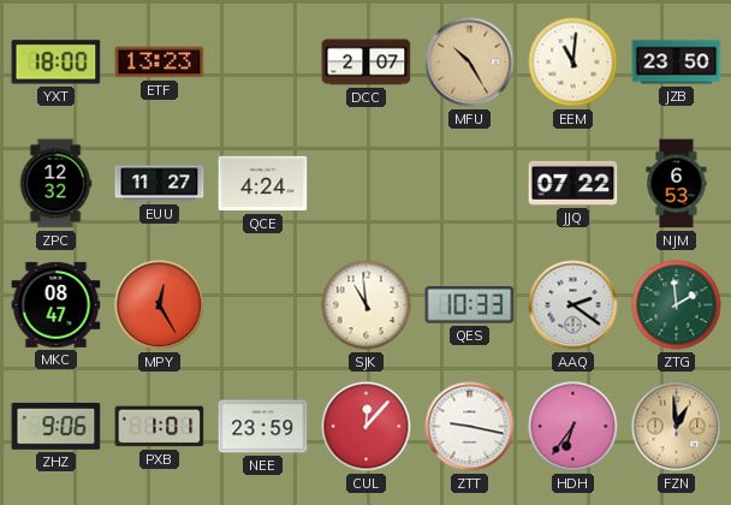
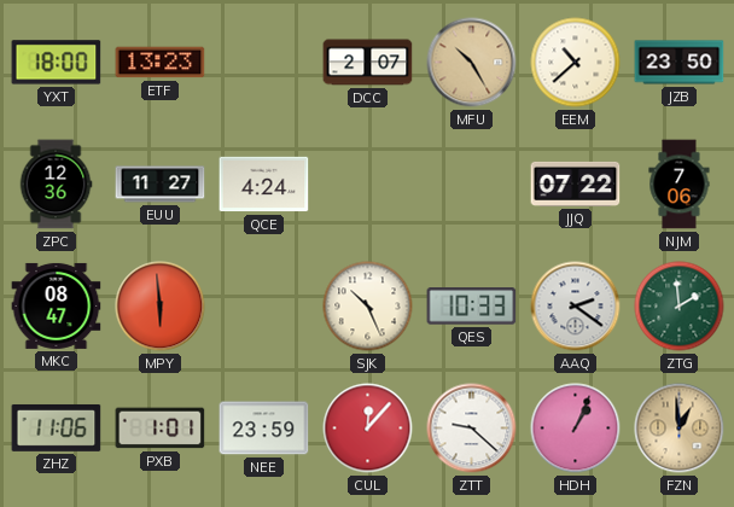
EEM: 11:01 -> 10:38
ZPC: 12:32 -> 12:36
NJM: 6:53 -> 7:06
MPY: 12:25 -> 5:59
SJK: 10:59 -> 10:26
ZHZ: 9:06 -> 11:06
ZTT: 9:17 -> 9:22
HDH: 6:36 -> 1:04
